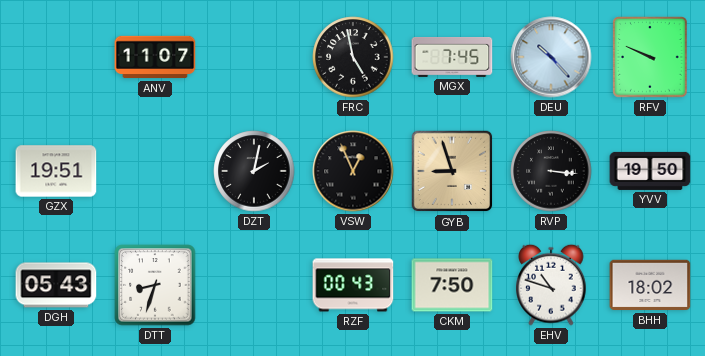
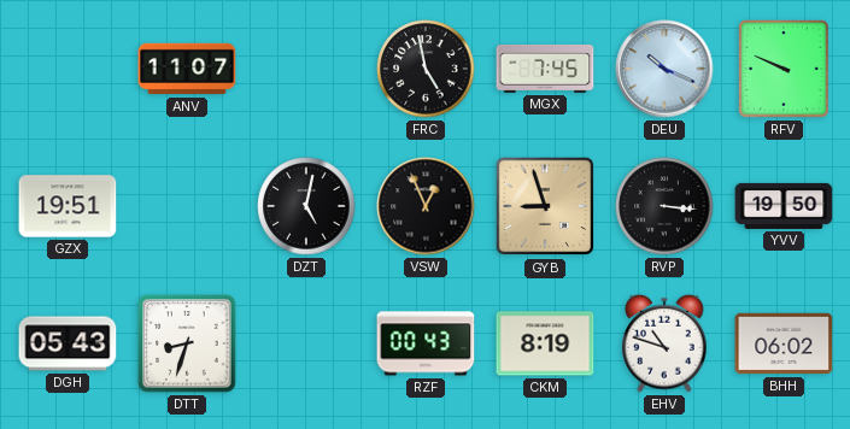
DEU: 10:23 -> 10:19
DZT: 2:02 -> 5:02
CKM: 7:50 -> 8:19
BHH: 18:02 -> 06:02
